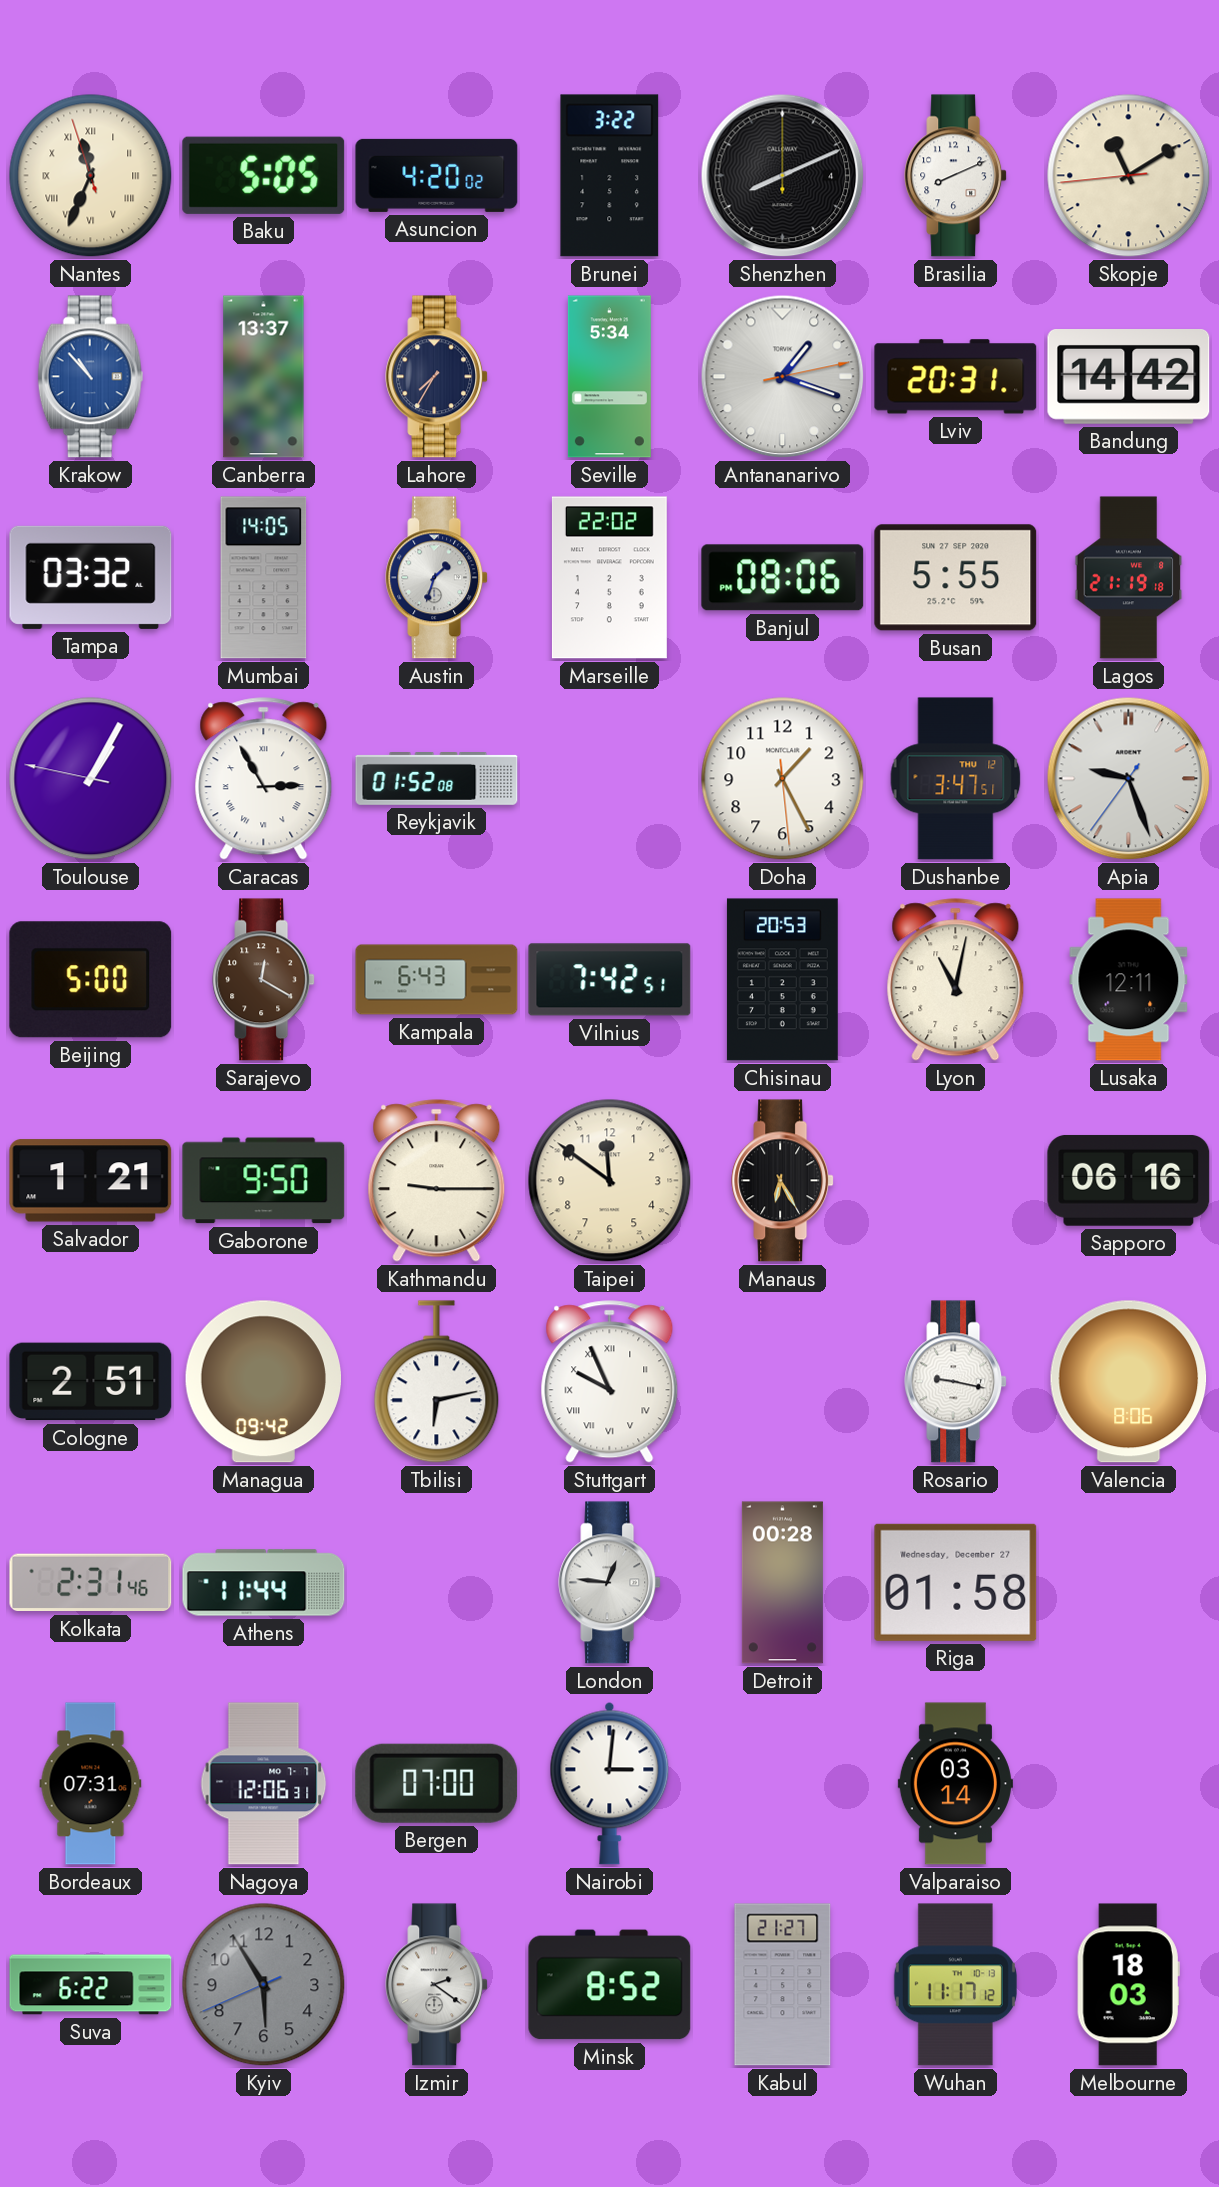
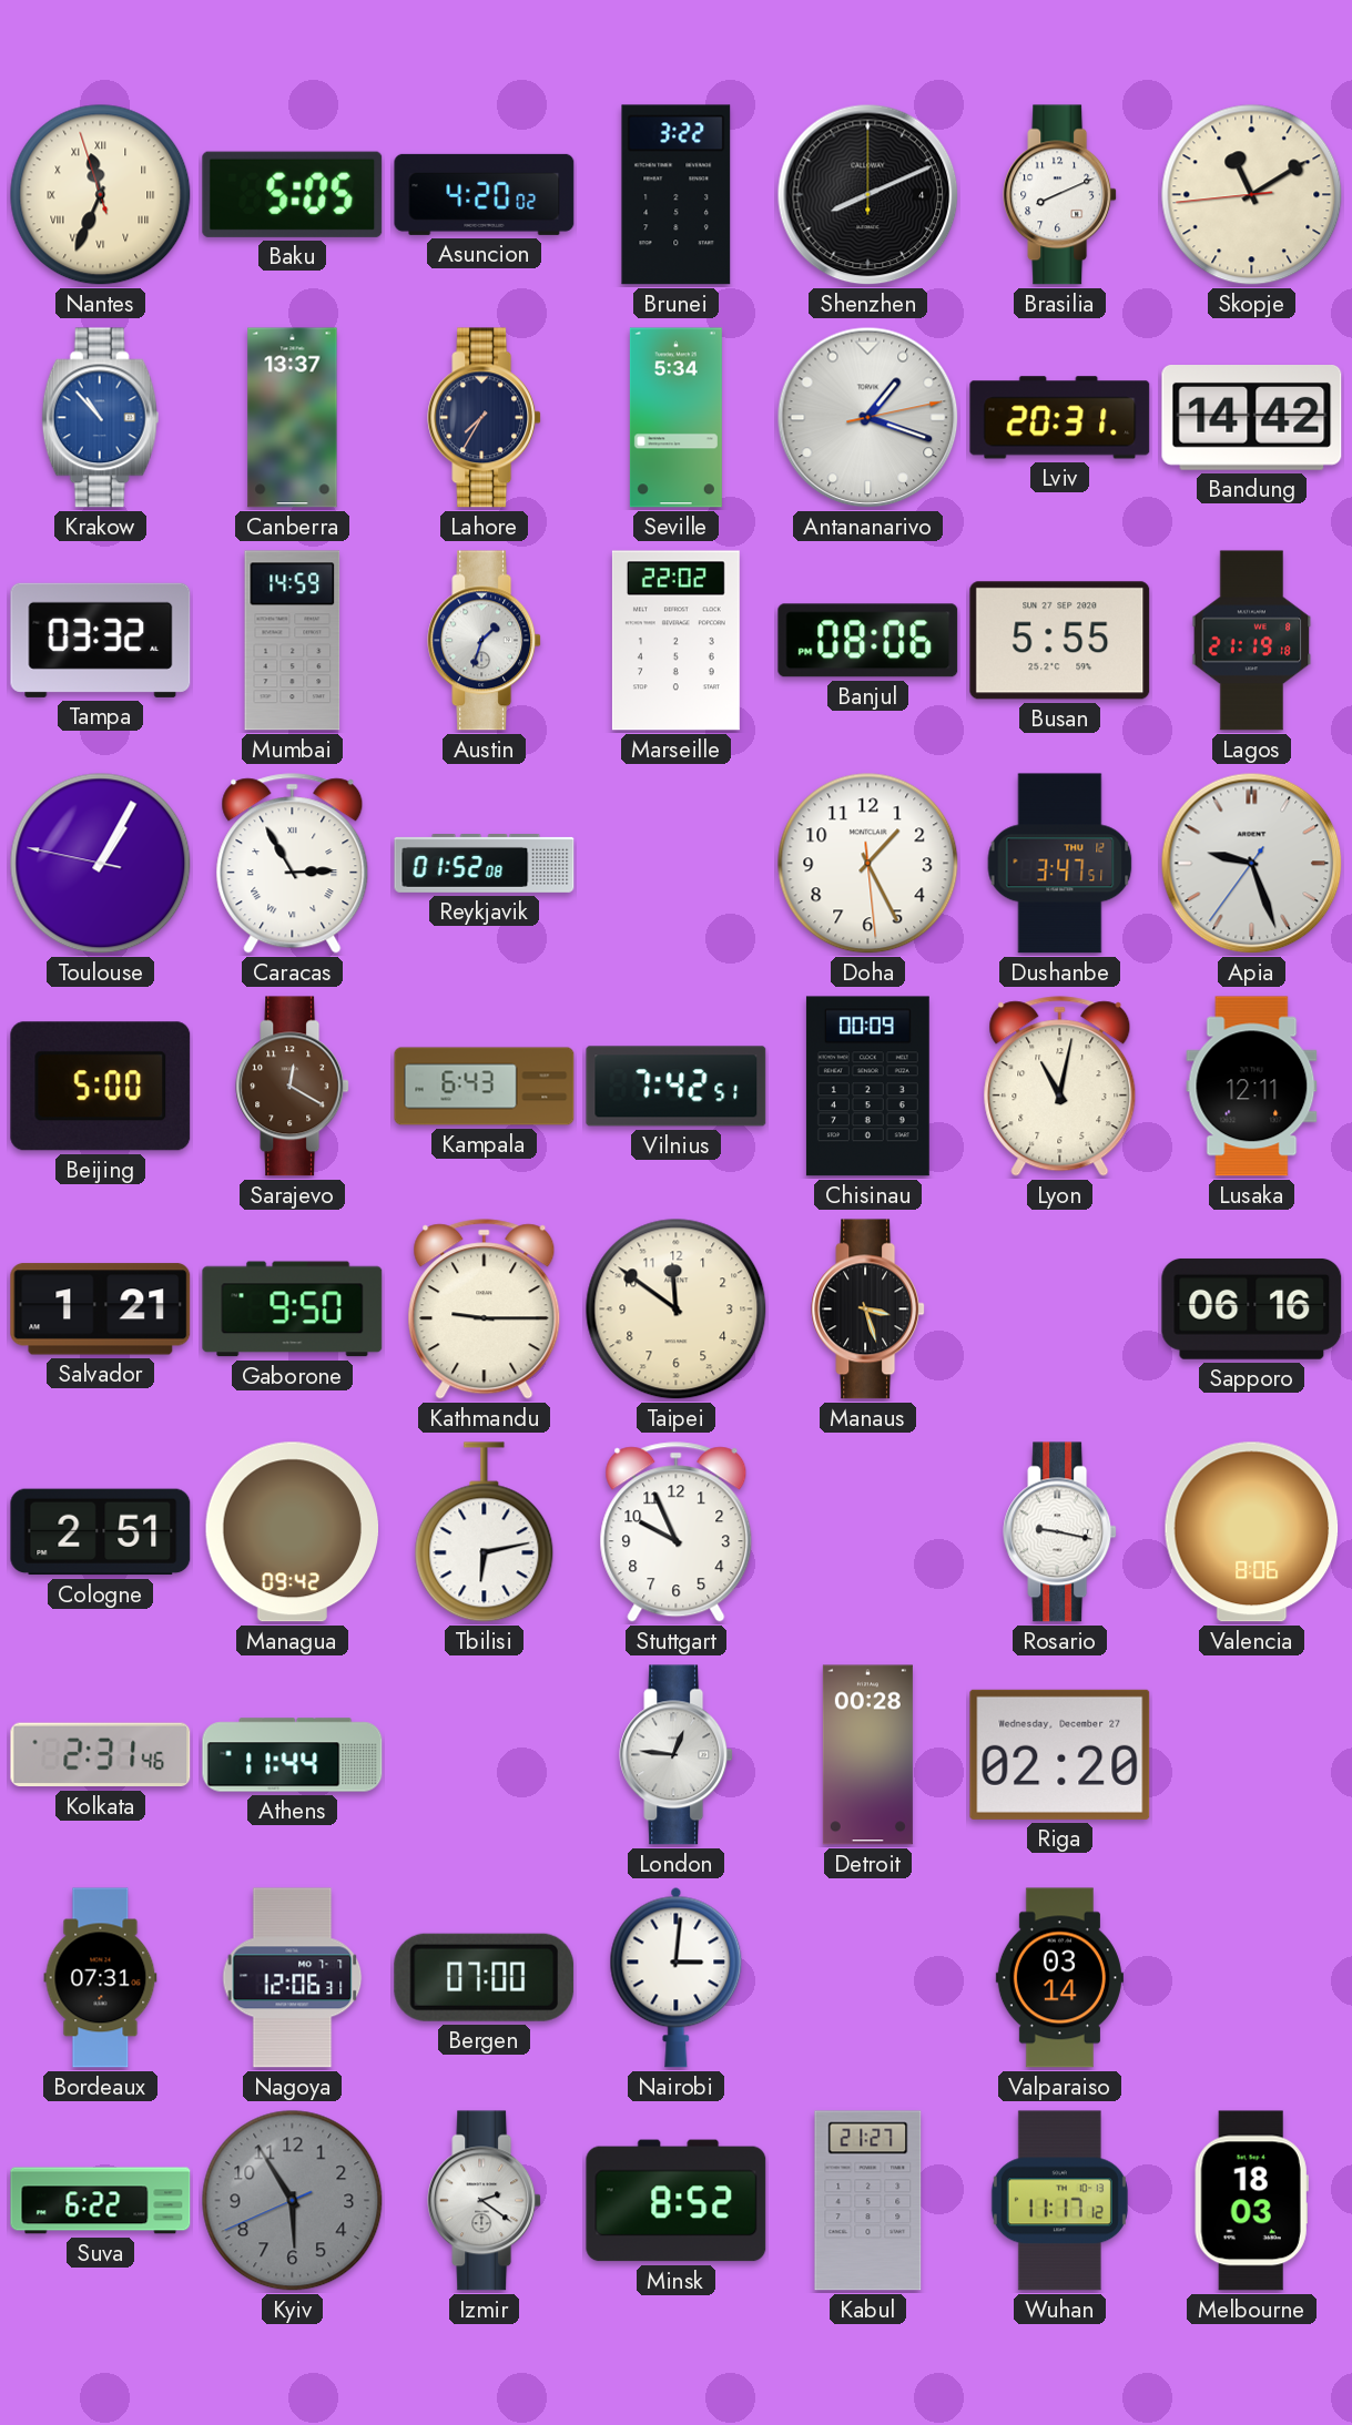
Mumbai: 14:05 -> 14:59
Chisinau: 20:53 -> 00:09
Manaus: 6:25 -> 3:27
Stuttgart numerals: Roman -> Arabic
Riga: 01:58 -> 02:20
